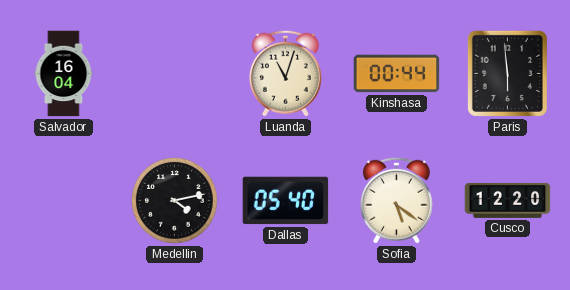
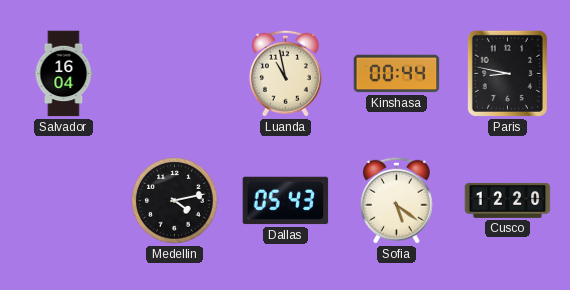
Luanda: 11:03 -> 10:58
Paris: 5:59 -> 8:47
Dallas: 05:40 -> 05:43
